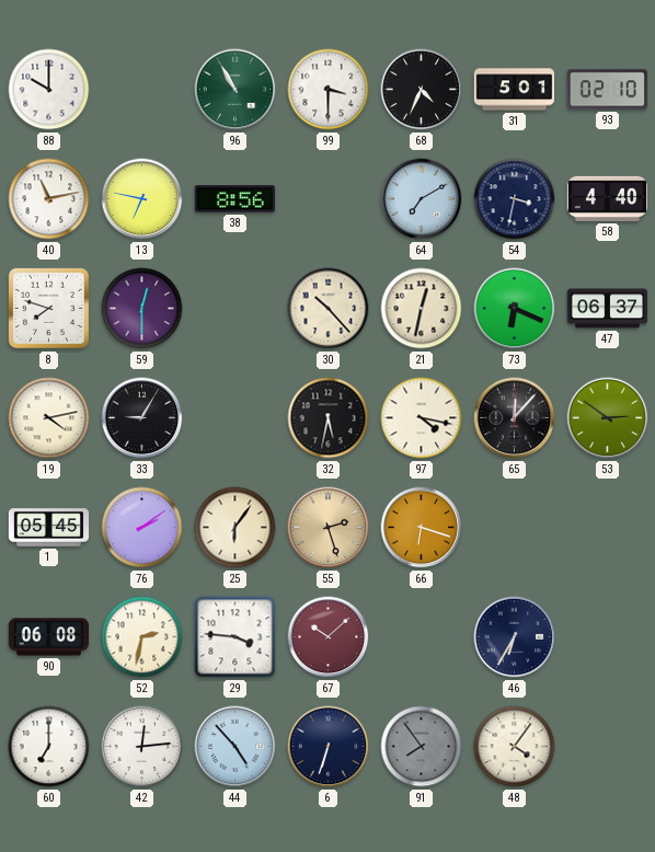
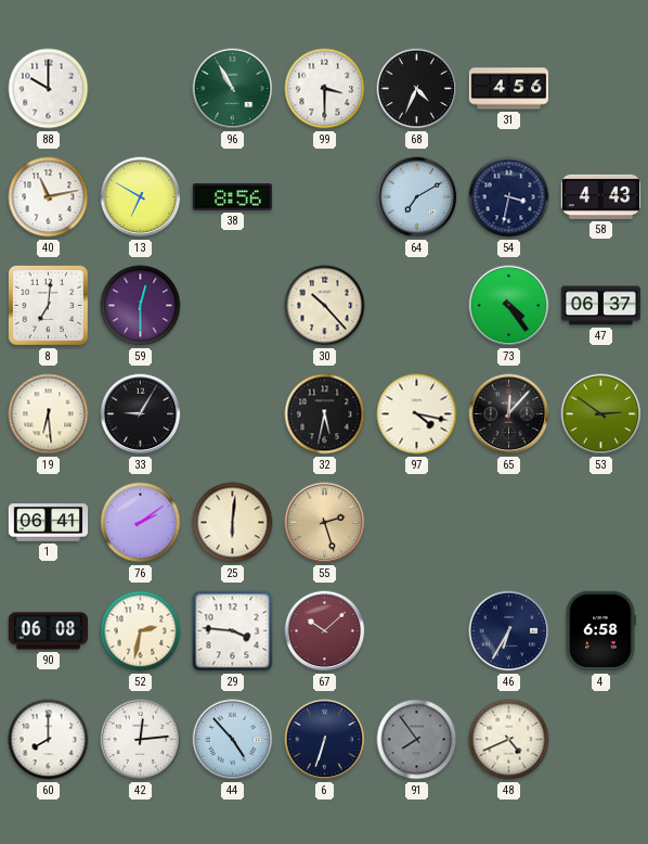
31: 5:01 -> 4:56
93: 02:10 -> none
13: 6:47 -> 6:50
58: 4:40 -> 4:43
8: 7:48 -> 7:01
21: 12:32 -> none
73: 6:19 -> 4:24
19: 4:13 -> 6:29
1: 05:45 -> 06:41
25: 6:06 -> 6:01
66: 6:18 -> none
4: none -> 6:58
60: 7:00 -> 8:00
48: 4:06 -> 4:41
